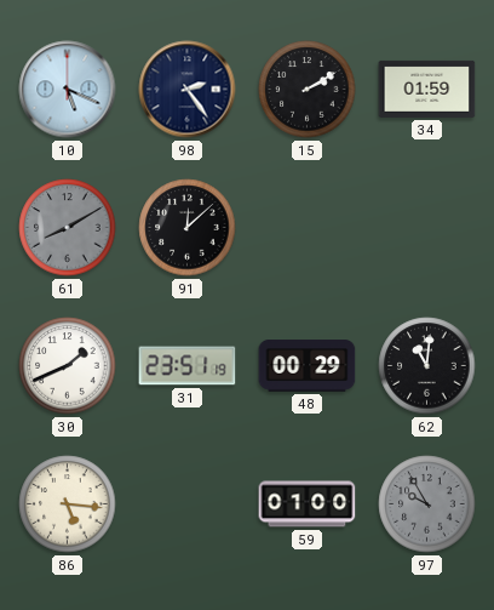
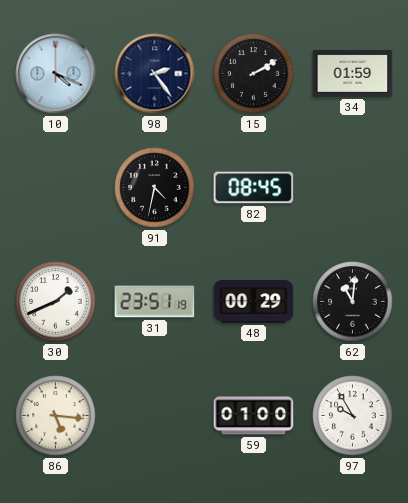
10: 5:19 -> 4:19
61: 8:10 -> none
91: 12:08 -> 4:32
82: none -> 08:45
97 dial: grey -> white
